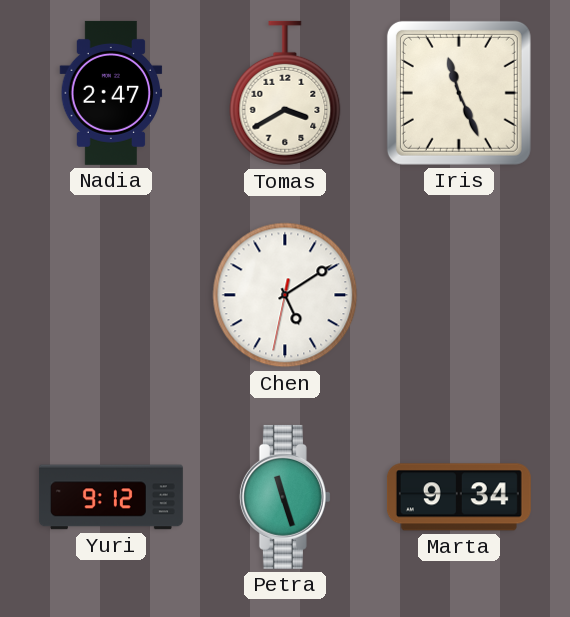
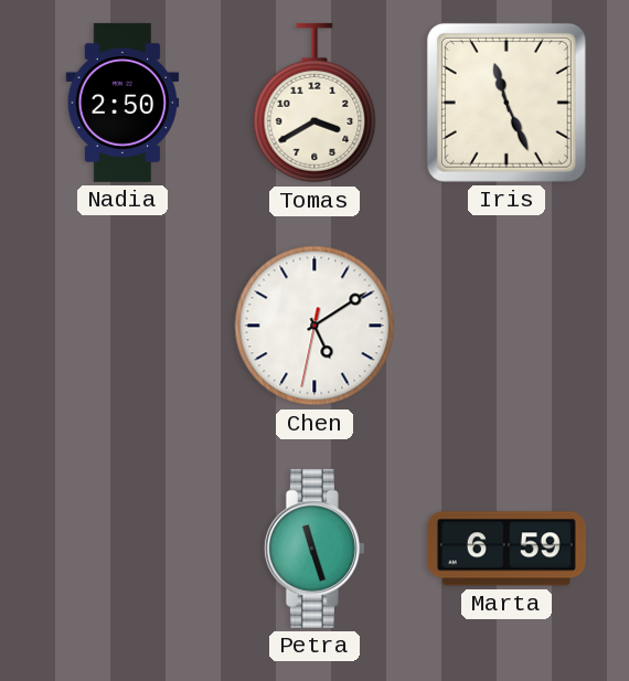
Nadia: 2:47 -> 2:50
Yuri: 9:12 -> none
Marta: 9:34 -> 6:59
